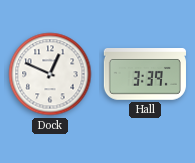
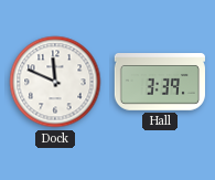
Dock: 12:49 -> 11:49
